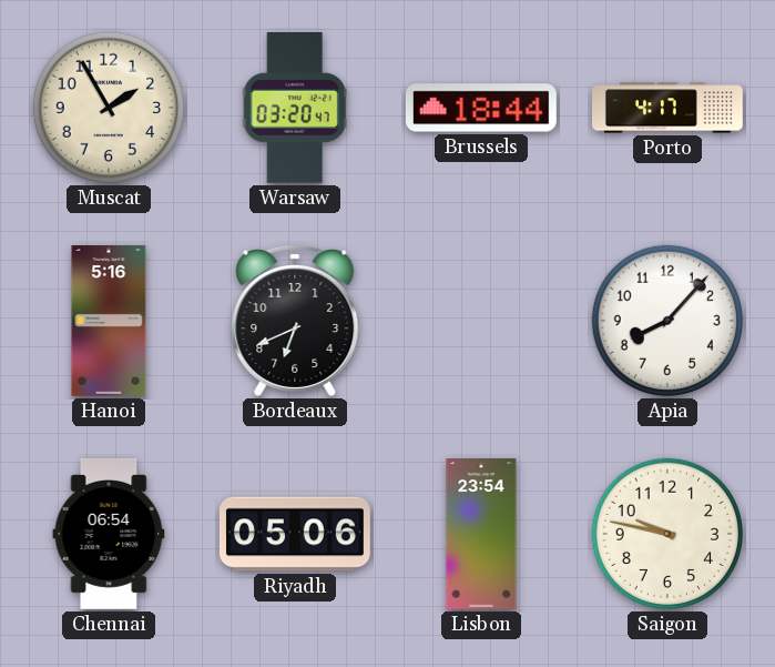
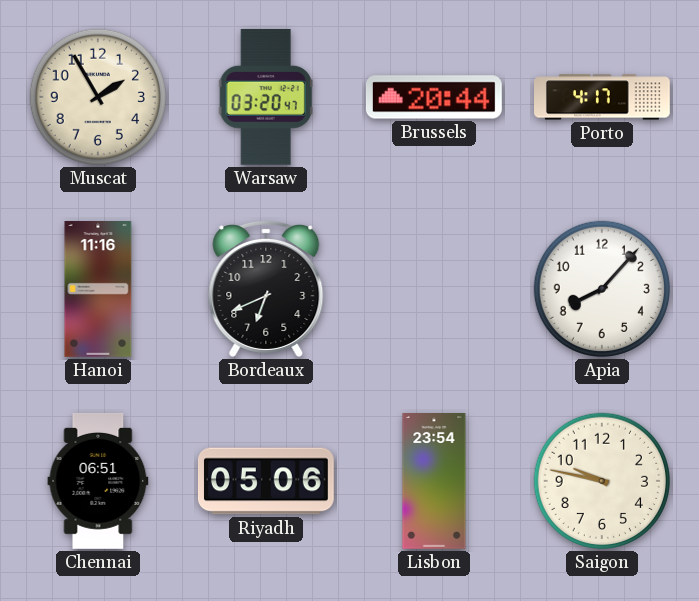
Brussels: 18:44 -> 20:44
Hanoi: 5:16 -> 11:16
Chennai: 06:54 -> 06:51
